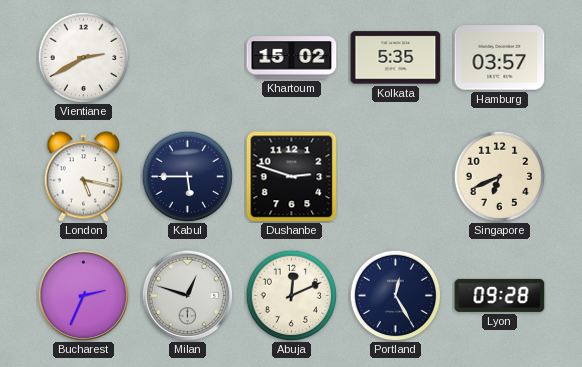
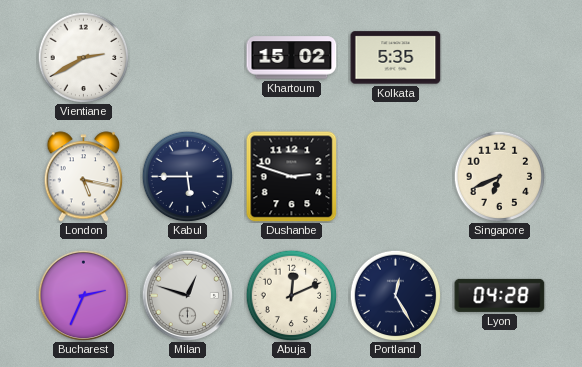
Hamburg: 03:57 -> none
Lyon: 09:28 -> 04:28
